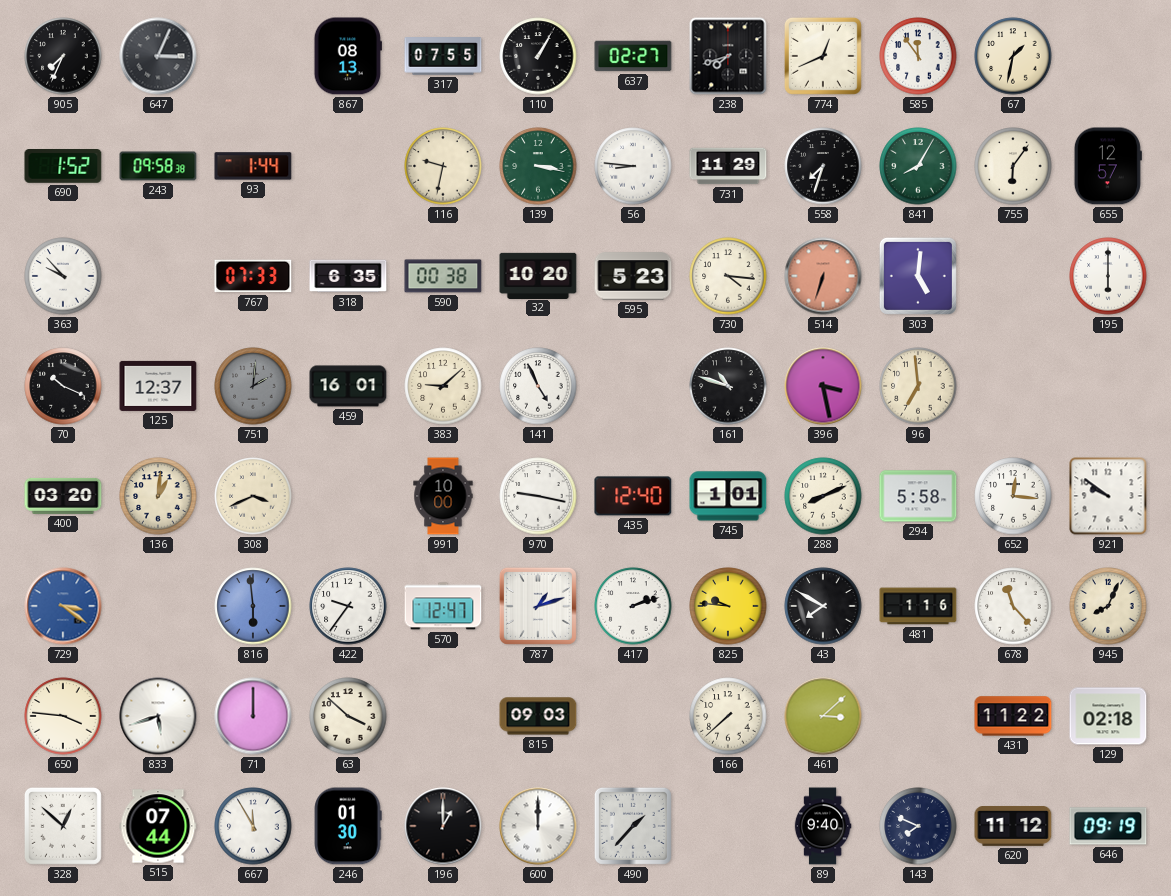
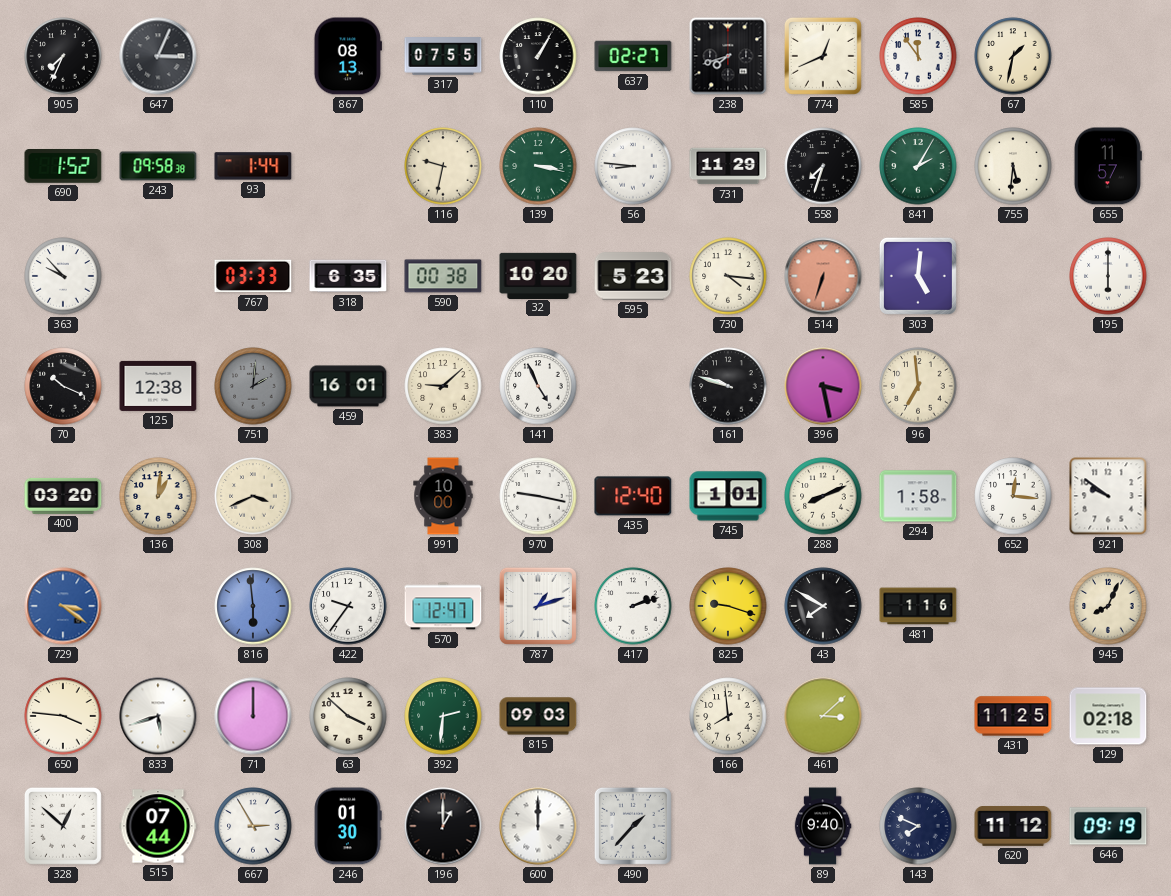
841: 8:05 -> 2:05
755: 6:06 -> 5:31
655: 12:57 -> 11:57
767: 07:33 -> 03:33
125: 12:37 -> 12:38
161: 10:48 -> 9:48
294: 5:58 -> 1:58
825: 9:46 -> 9:18
678: 11:23 -> none
392: none -> 2:31
166: 7:38 -> 7:59
431: 11:22 -> 11:25
667: 11:55 -> 2:55
